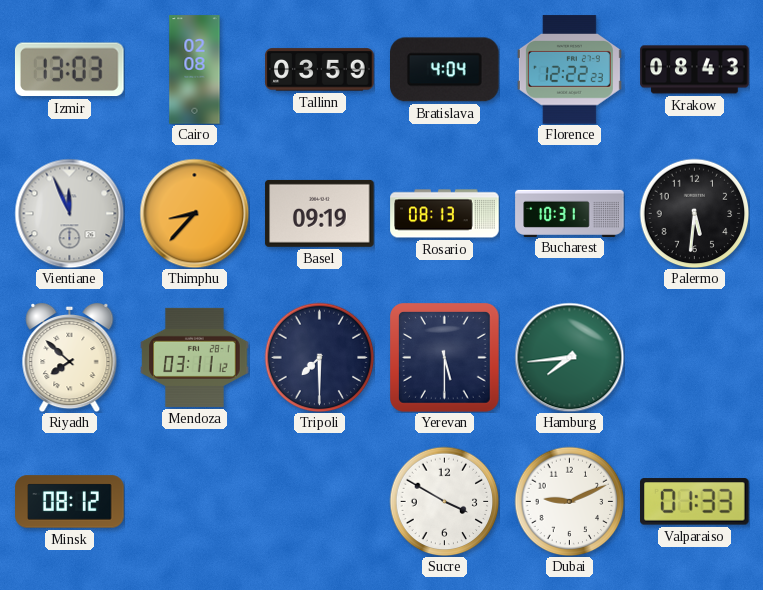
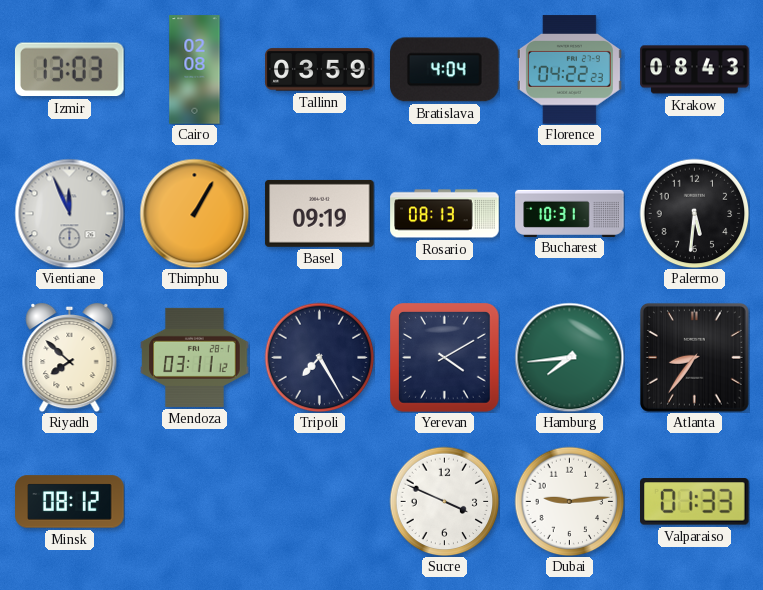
Florence: 12:22 -> 04:22
Thimphu: 8:37 -> 1:05
Tripoli: 7:30 -> 7:25
Yerevan: 5:30 -> 4:10
Atlanta: none -> 8:36
Sucre: 3:50 -> 3:49
Dubai: 9:11 -> 9:14
